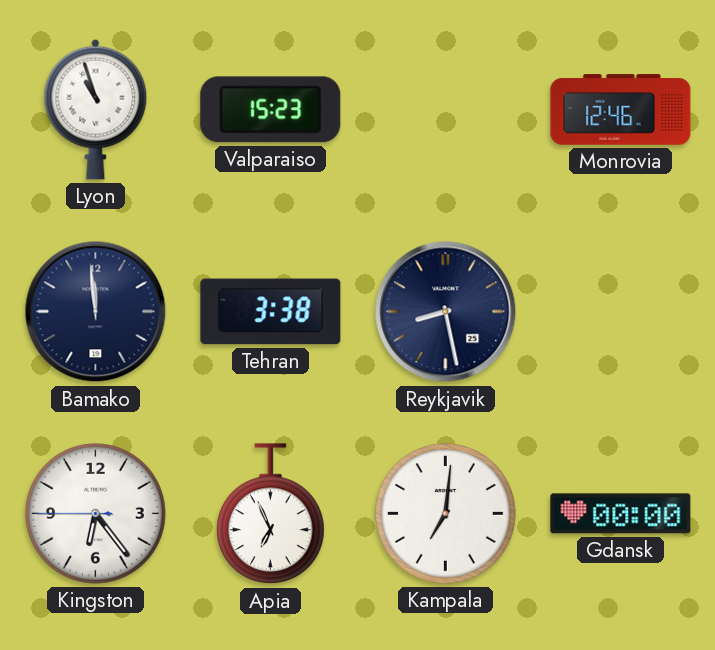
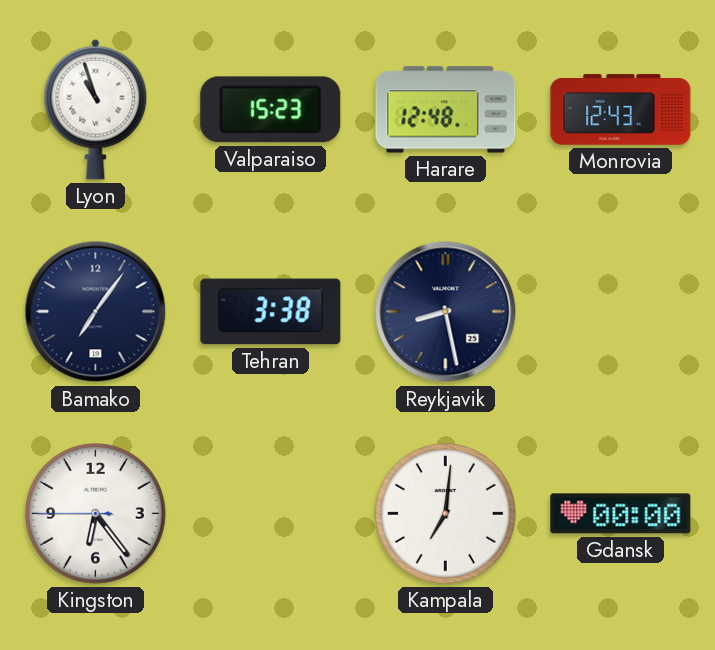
Harare: none -> 12:48
Monrovia: 12:46 -> 12:43
Bamako: 11:59 -> 7:06
Apia: 6:56 -> none
